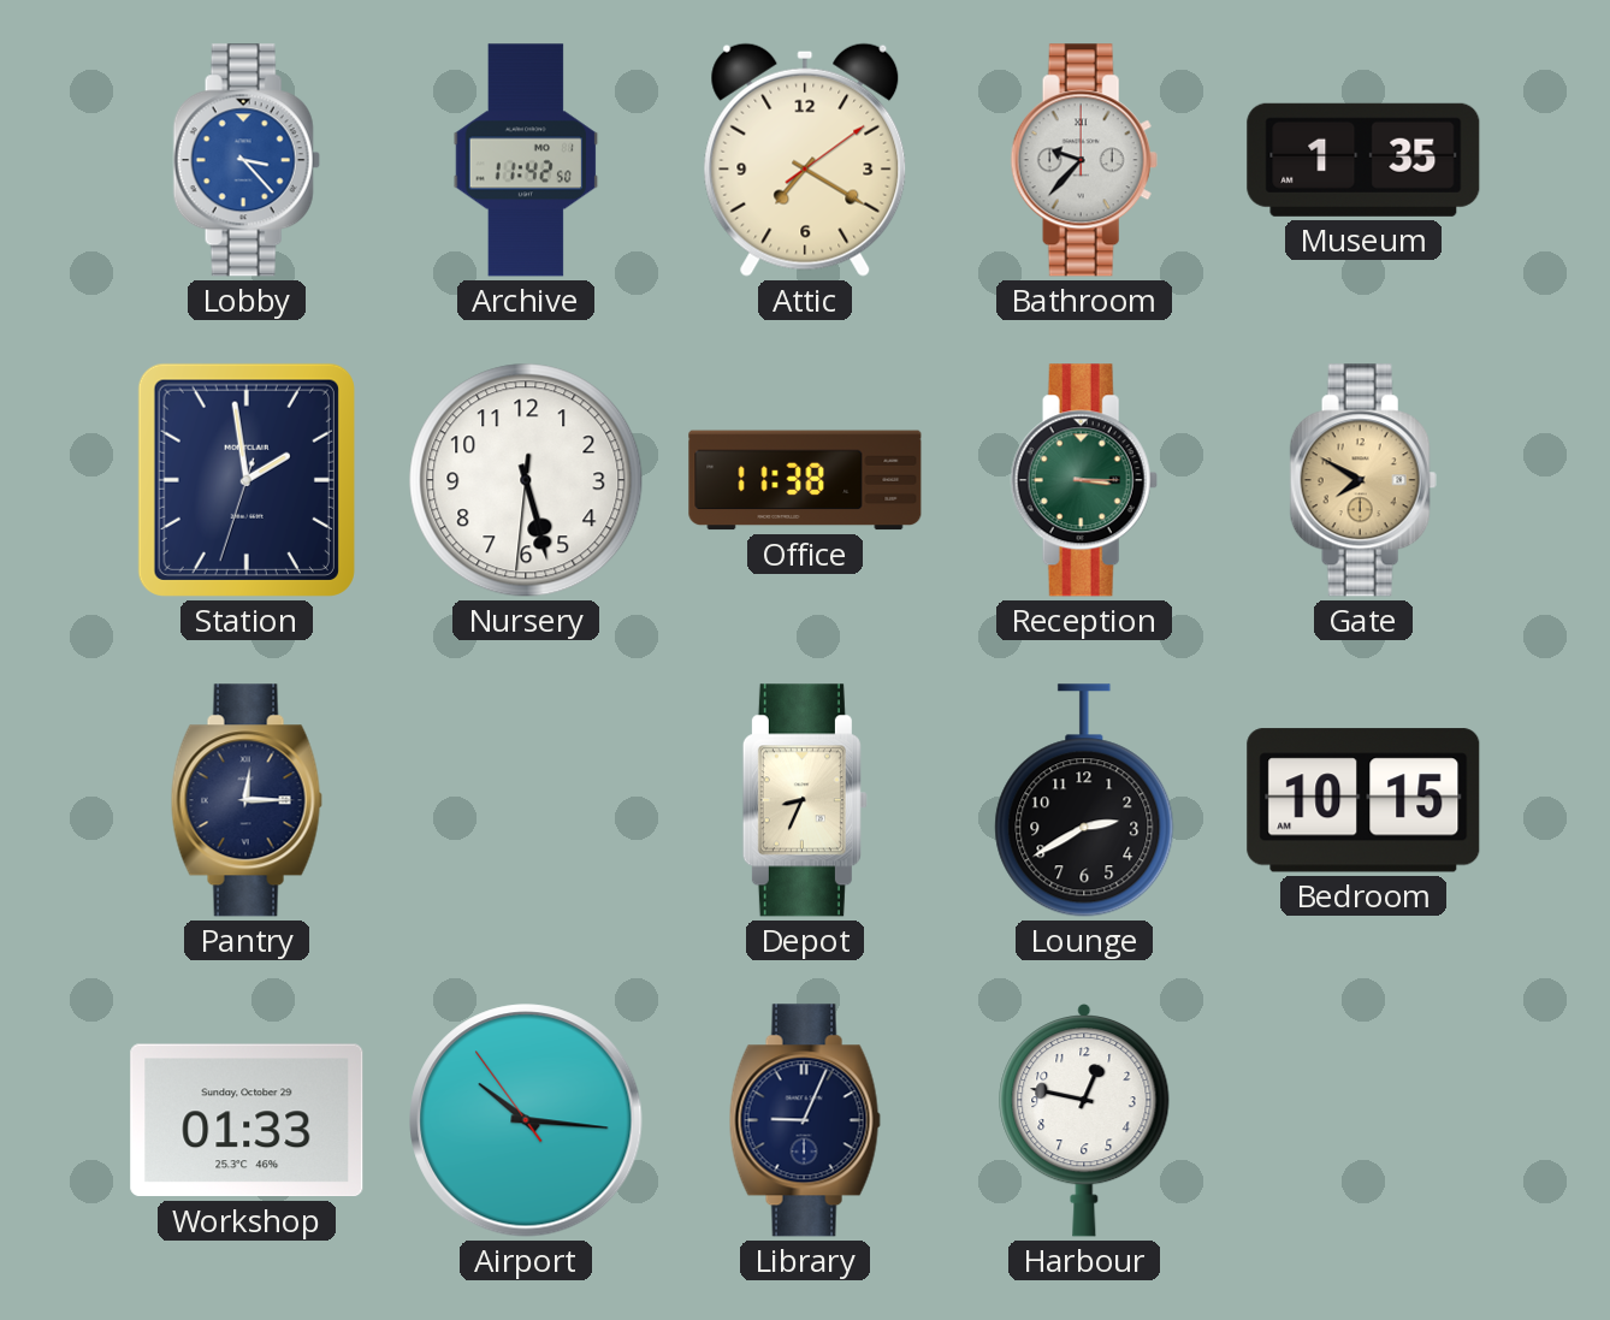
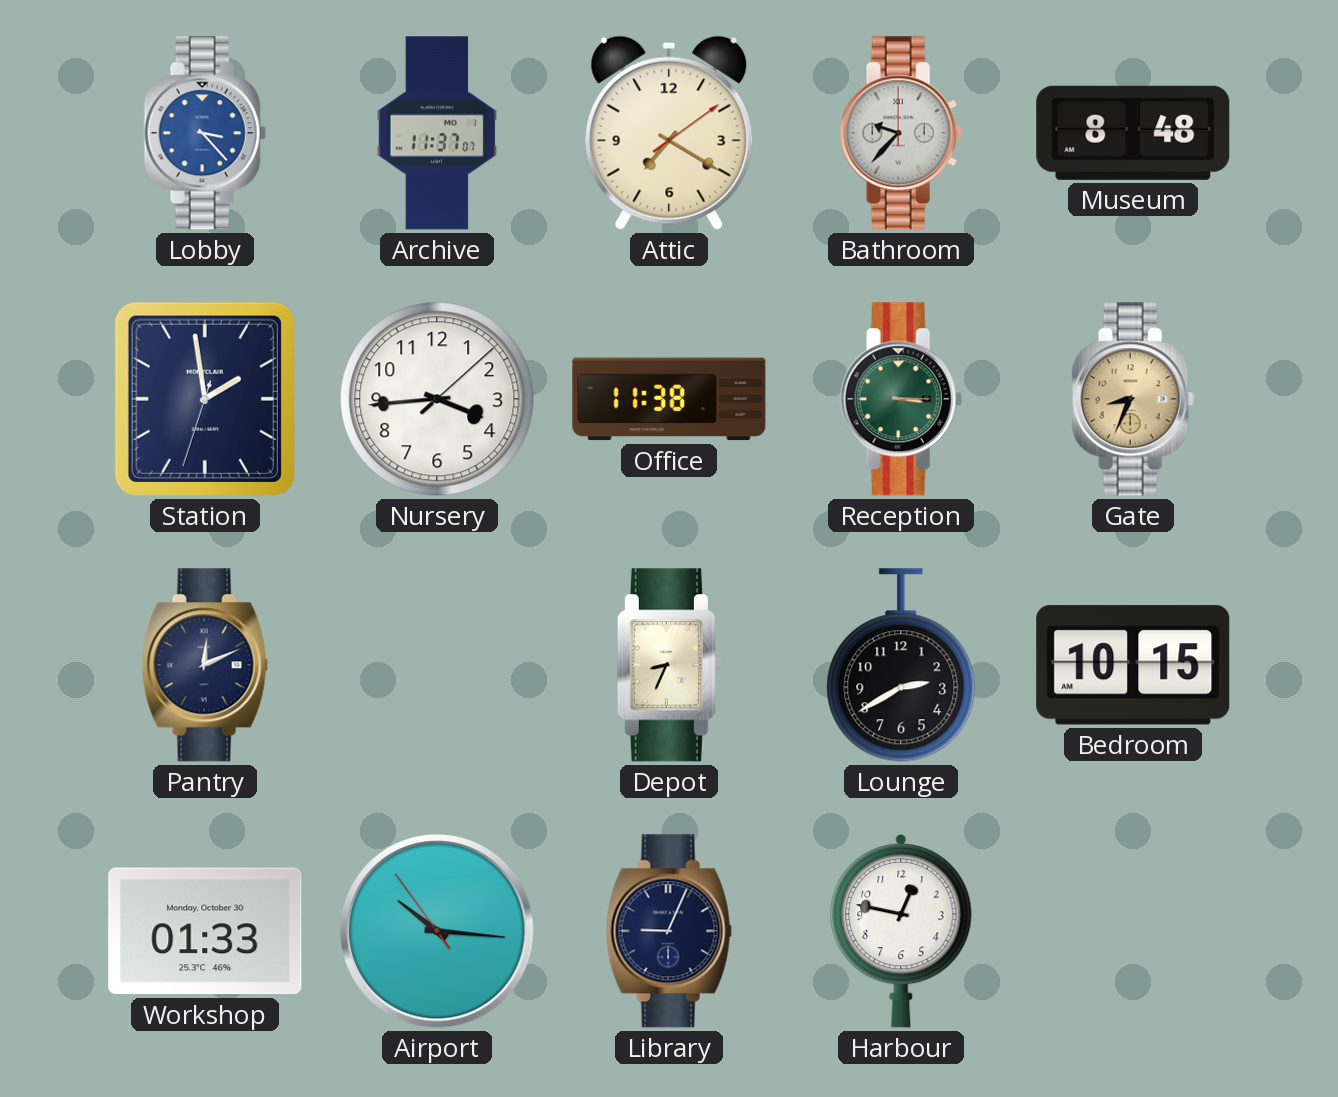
Archive: 11:42 -> 11:37
Museum: 1:35 -> 8:48
Nursery: 5:27 -> 3:44
Gate: 7:50 -> 8:34
Pantry: 12:15 -> 12:11
Workshop date: Sunday, October 29 -> Monday, October 30
